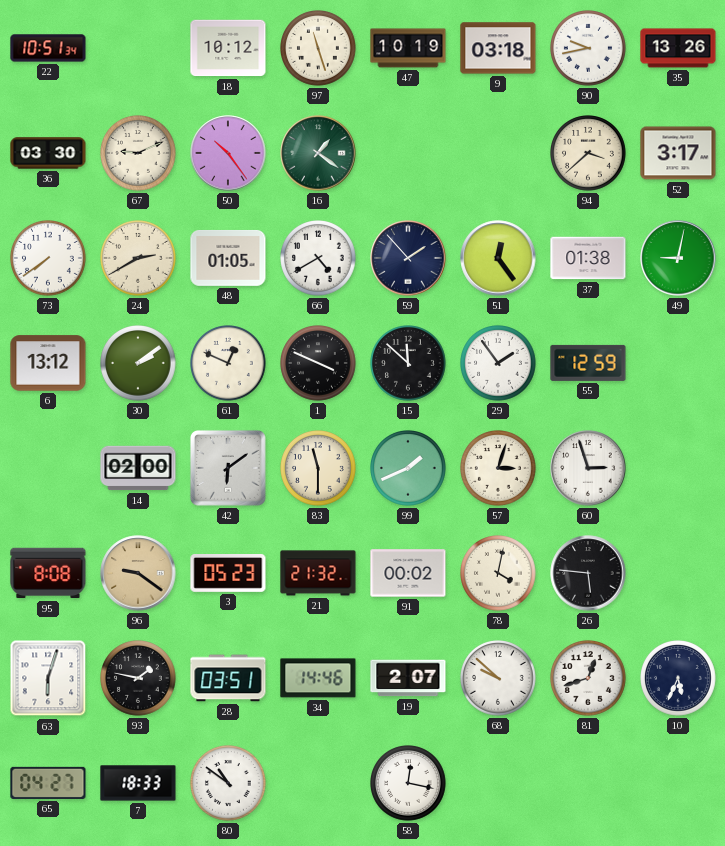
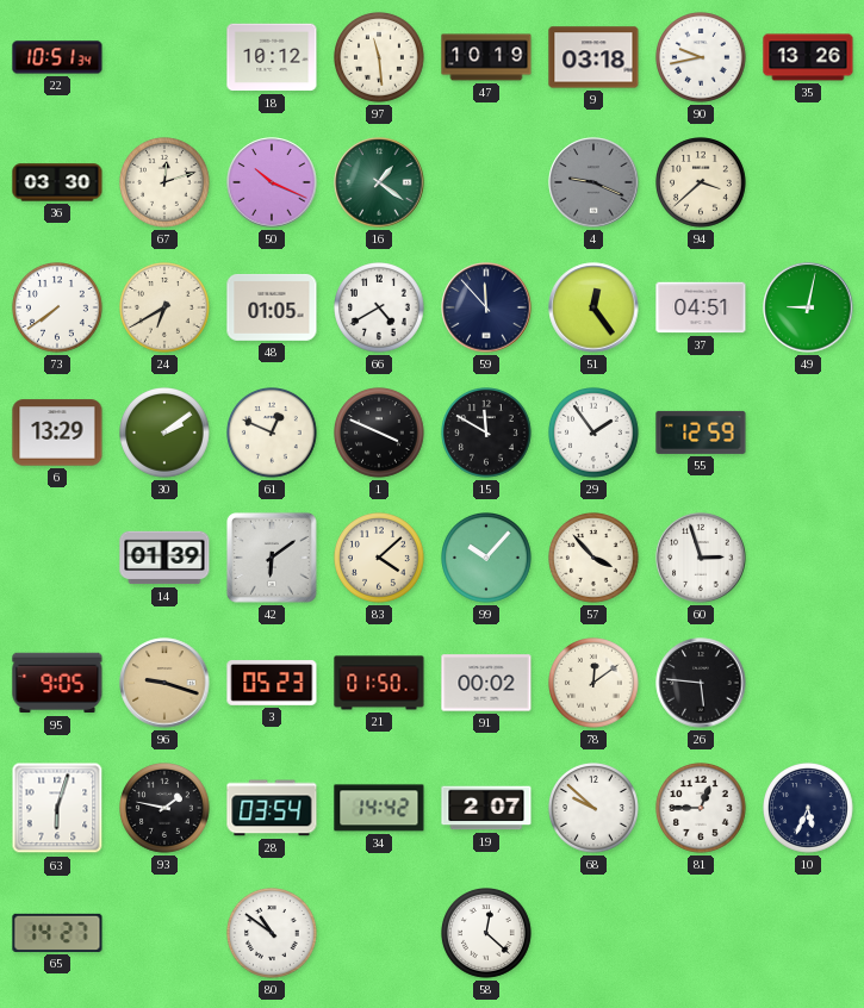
97: 11:27 -> 11:29
67: 9:11 -> 12:12
50: 10:24 -> 10:19
4: none -> 9:19
52: 3:17 -> none
24: 2:40 -> 6:40
59: 1:53 -> 11:53
37: 01:38 -> 04:51
6: 13:12 -> 13:29
15: 11:52 -> 11:50
14: 02:00 -> 01:39
83: 11:30 -> 4:08
99: 1:41 -> 10:07
57: 3:03 -> 3:53
95: 8:08 -> 9:05
96: 9:21 -> 9:18
21: 21:32 -> 01:50
78: 4:02 -> 12:09
28: 03:51 -> 03:54
34: 14:46 -> 14:42
81: 12:42 -> 12:45
65: 04:27 -> 14:27
7: 18:33 -> none
58: 12:17 -> 12:22
